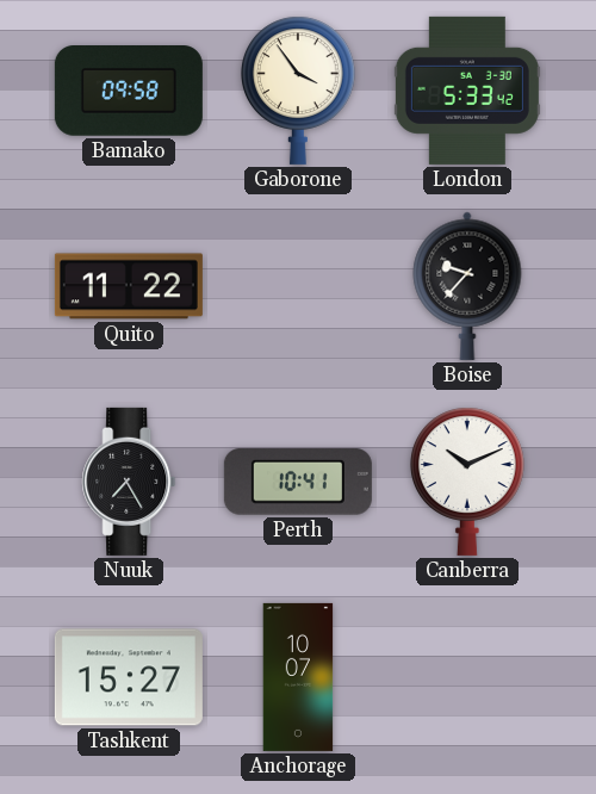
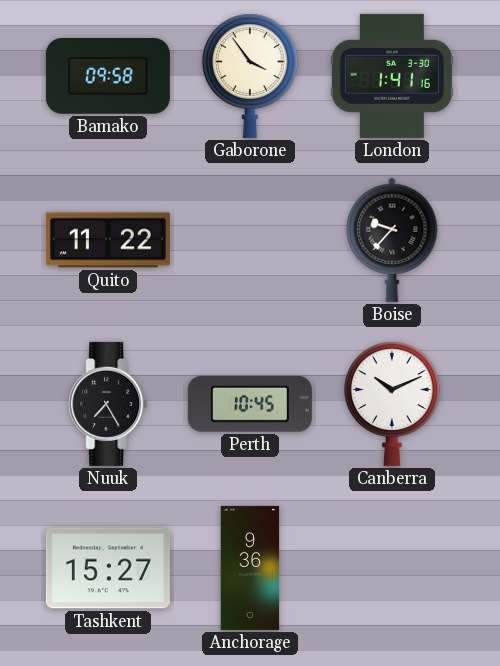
London: 5:33 -> 1:41
Perth: 10:41 -> 10:45
Anchorage: 10:07 -> 9:36
